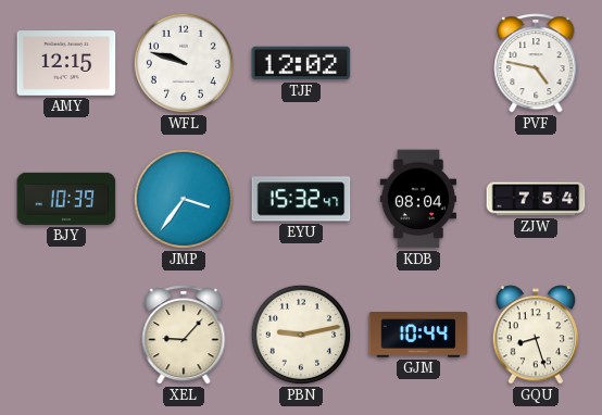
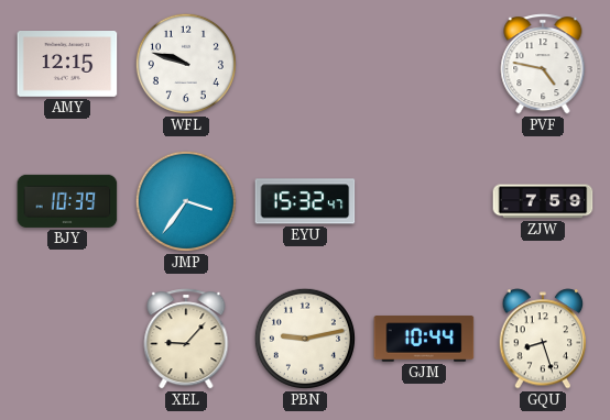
TJF: 12:02 -> none
KDB: 08:04 -> none
ZJW: 7:54 -> 7:59
